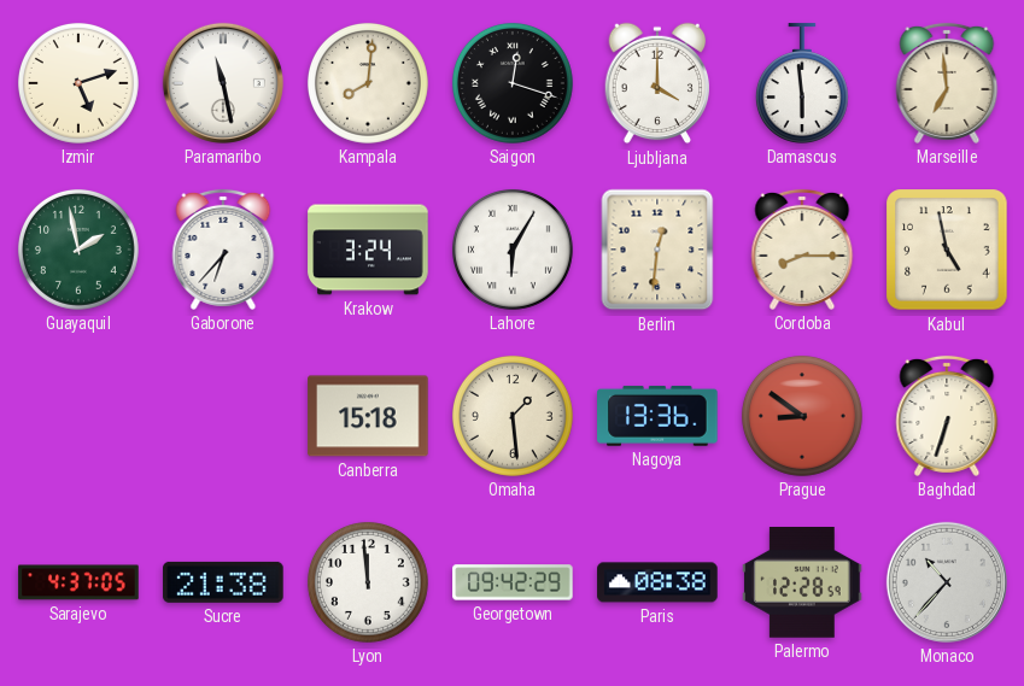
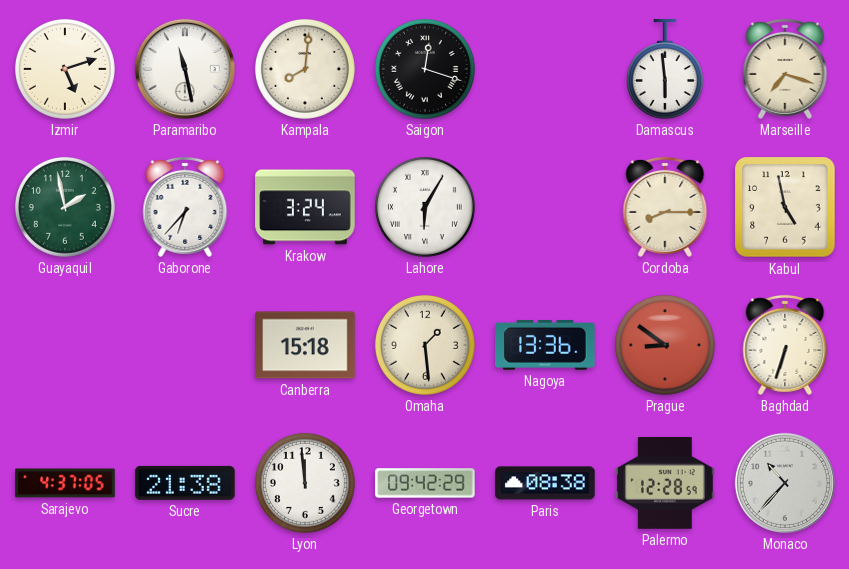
Ljubljana: 4:00 -> none
Marseille: 6:59 -> 7:18
Berlin: 12:31 -> none
